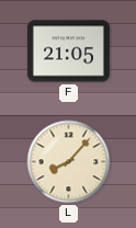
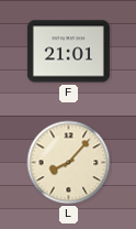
F: 21:05 -> 21:01
